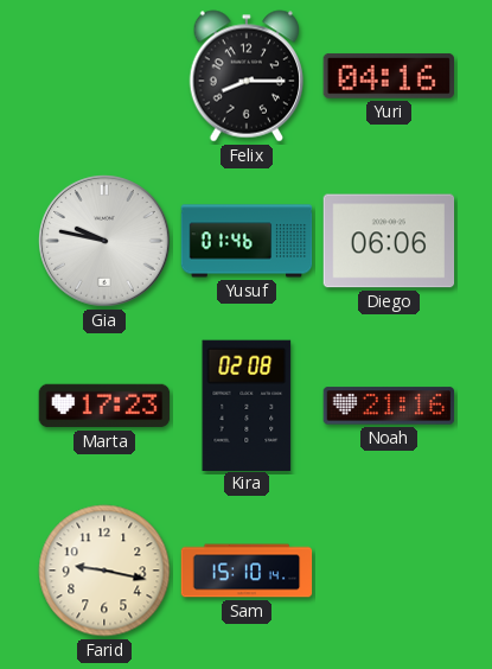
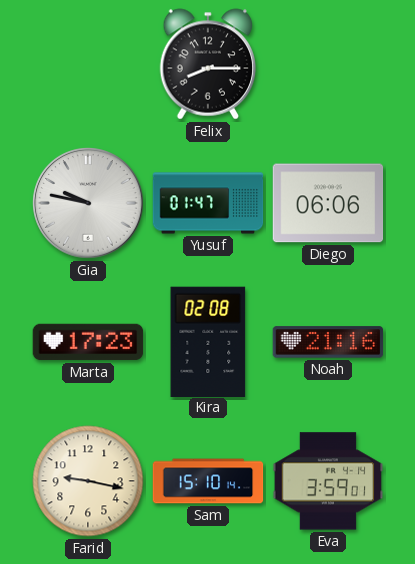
Yuri: 04:16 -> none
Yusuf: 01:46 -> 01:47
Eva: none -> 3:59
